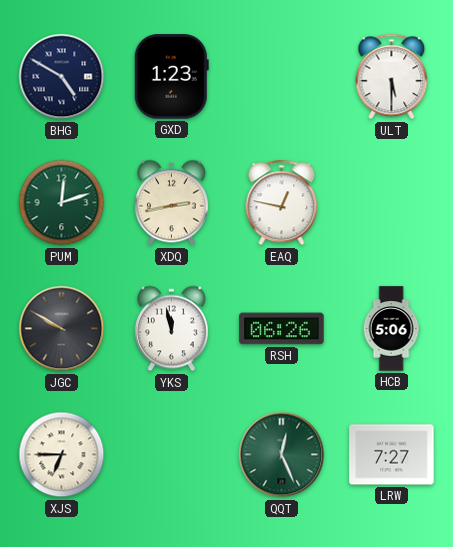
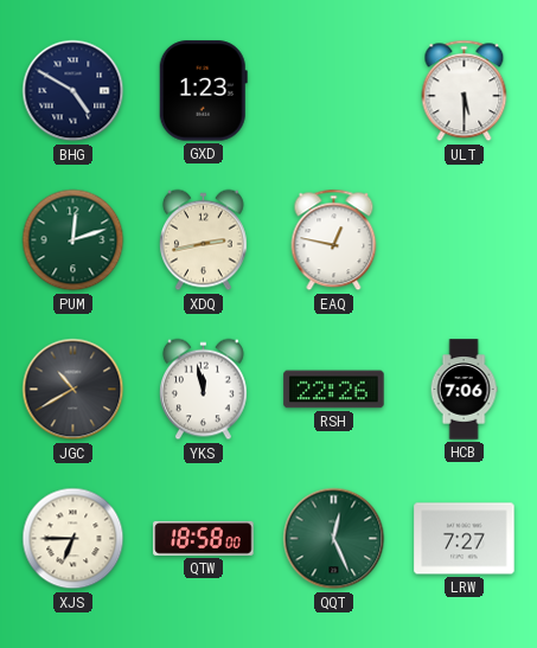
JGC: 9:50 -> 10:40
RSH: 06:26 -> 22:26
HCB: 5:06 -> 7:06
QTW: none -> 18:58
